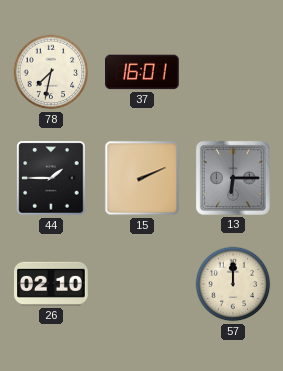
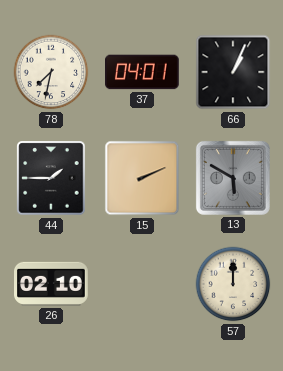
37: 16:01 -> 04:01
66: none -> 1:04
13: 6:15 -> 5:50
